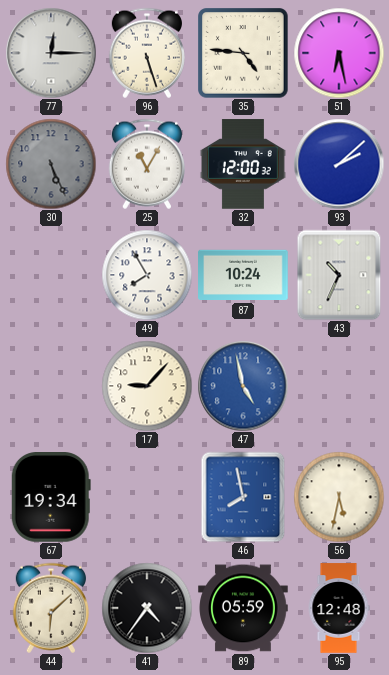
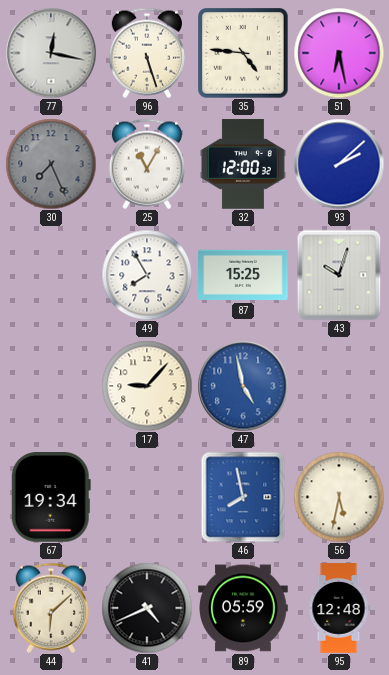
77: 12:15 -> 12:17
30: 5:26 -> 7:26
87: 10:24 -> 15:25
43: 10:34 -> 10:03
41: 4:36 -> 4:41
